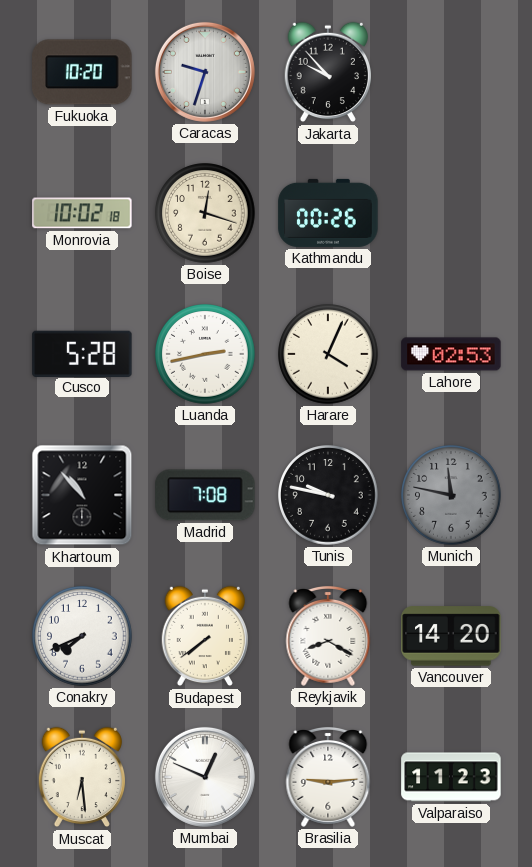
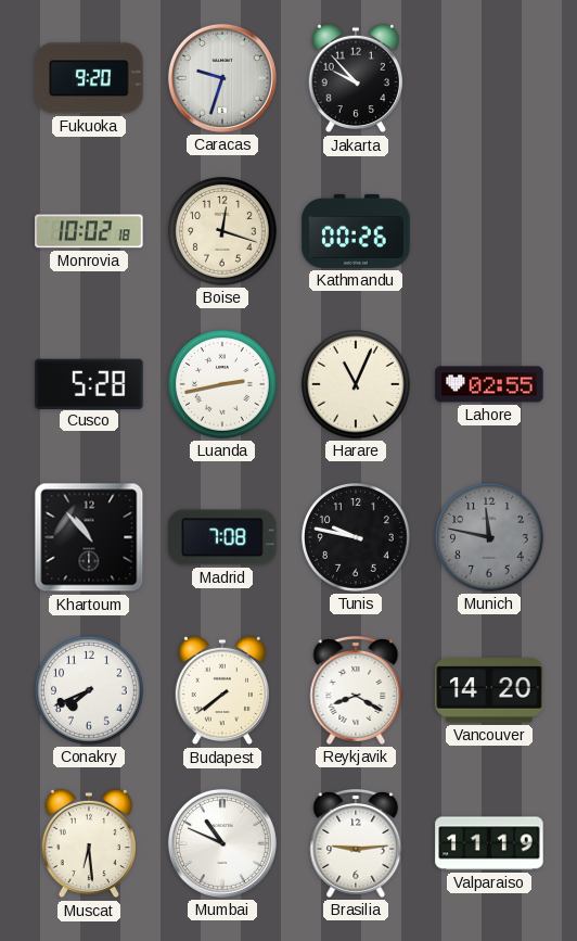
Fukuoka: 10:20 -> 9:20
Harare: 4:04 -> 11:04
Lahore: 02:53 -> 02:55
Mumbai: 12:49 -> 10:49
Valparaiso: 11:23 -> 11:19
